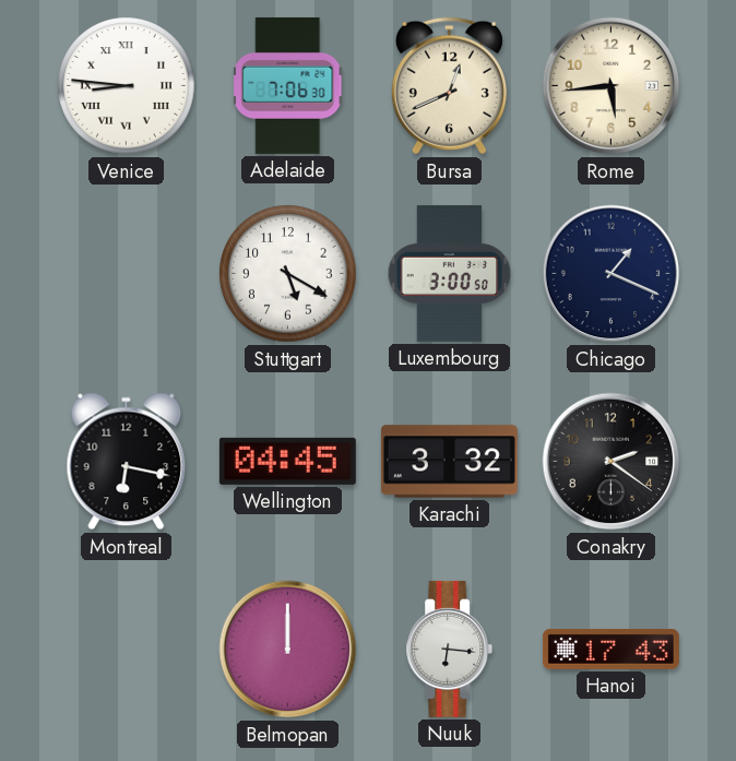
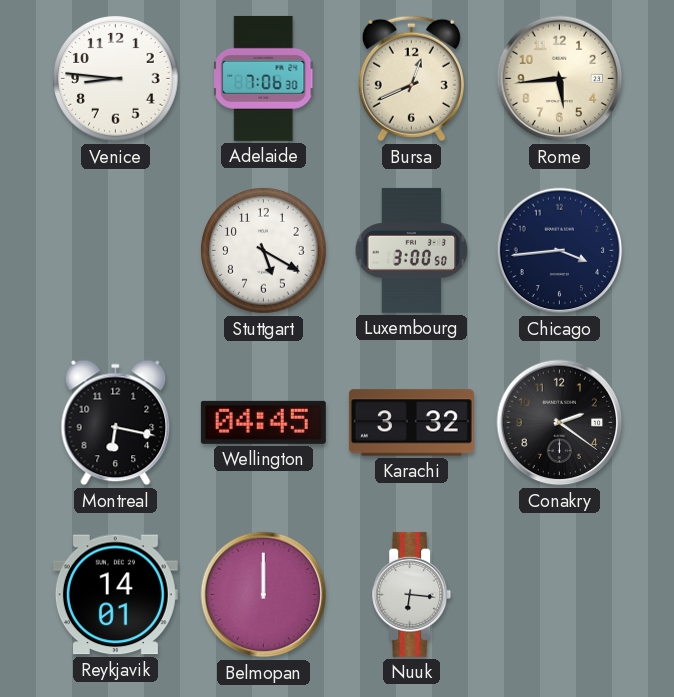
Venice numerals: Roman -> Arabic
Chicago: 1:19 -> 3:44
Reykjavik: none -> 14:01
Hanoi: 17:43 -> none
